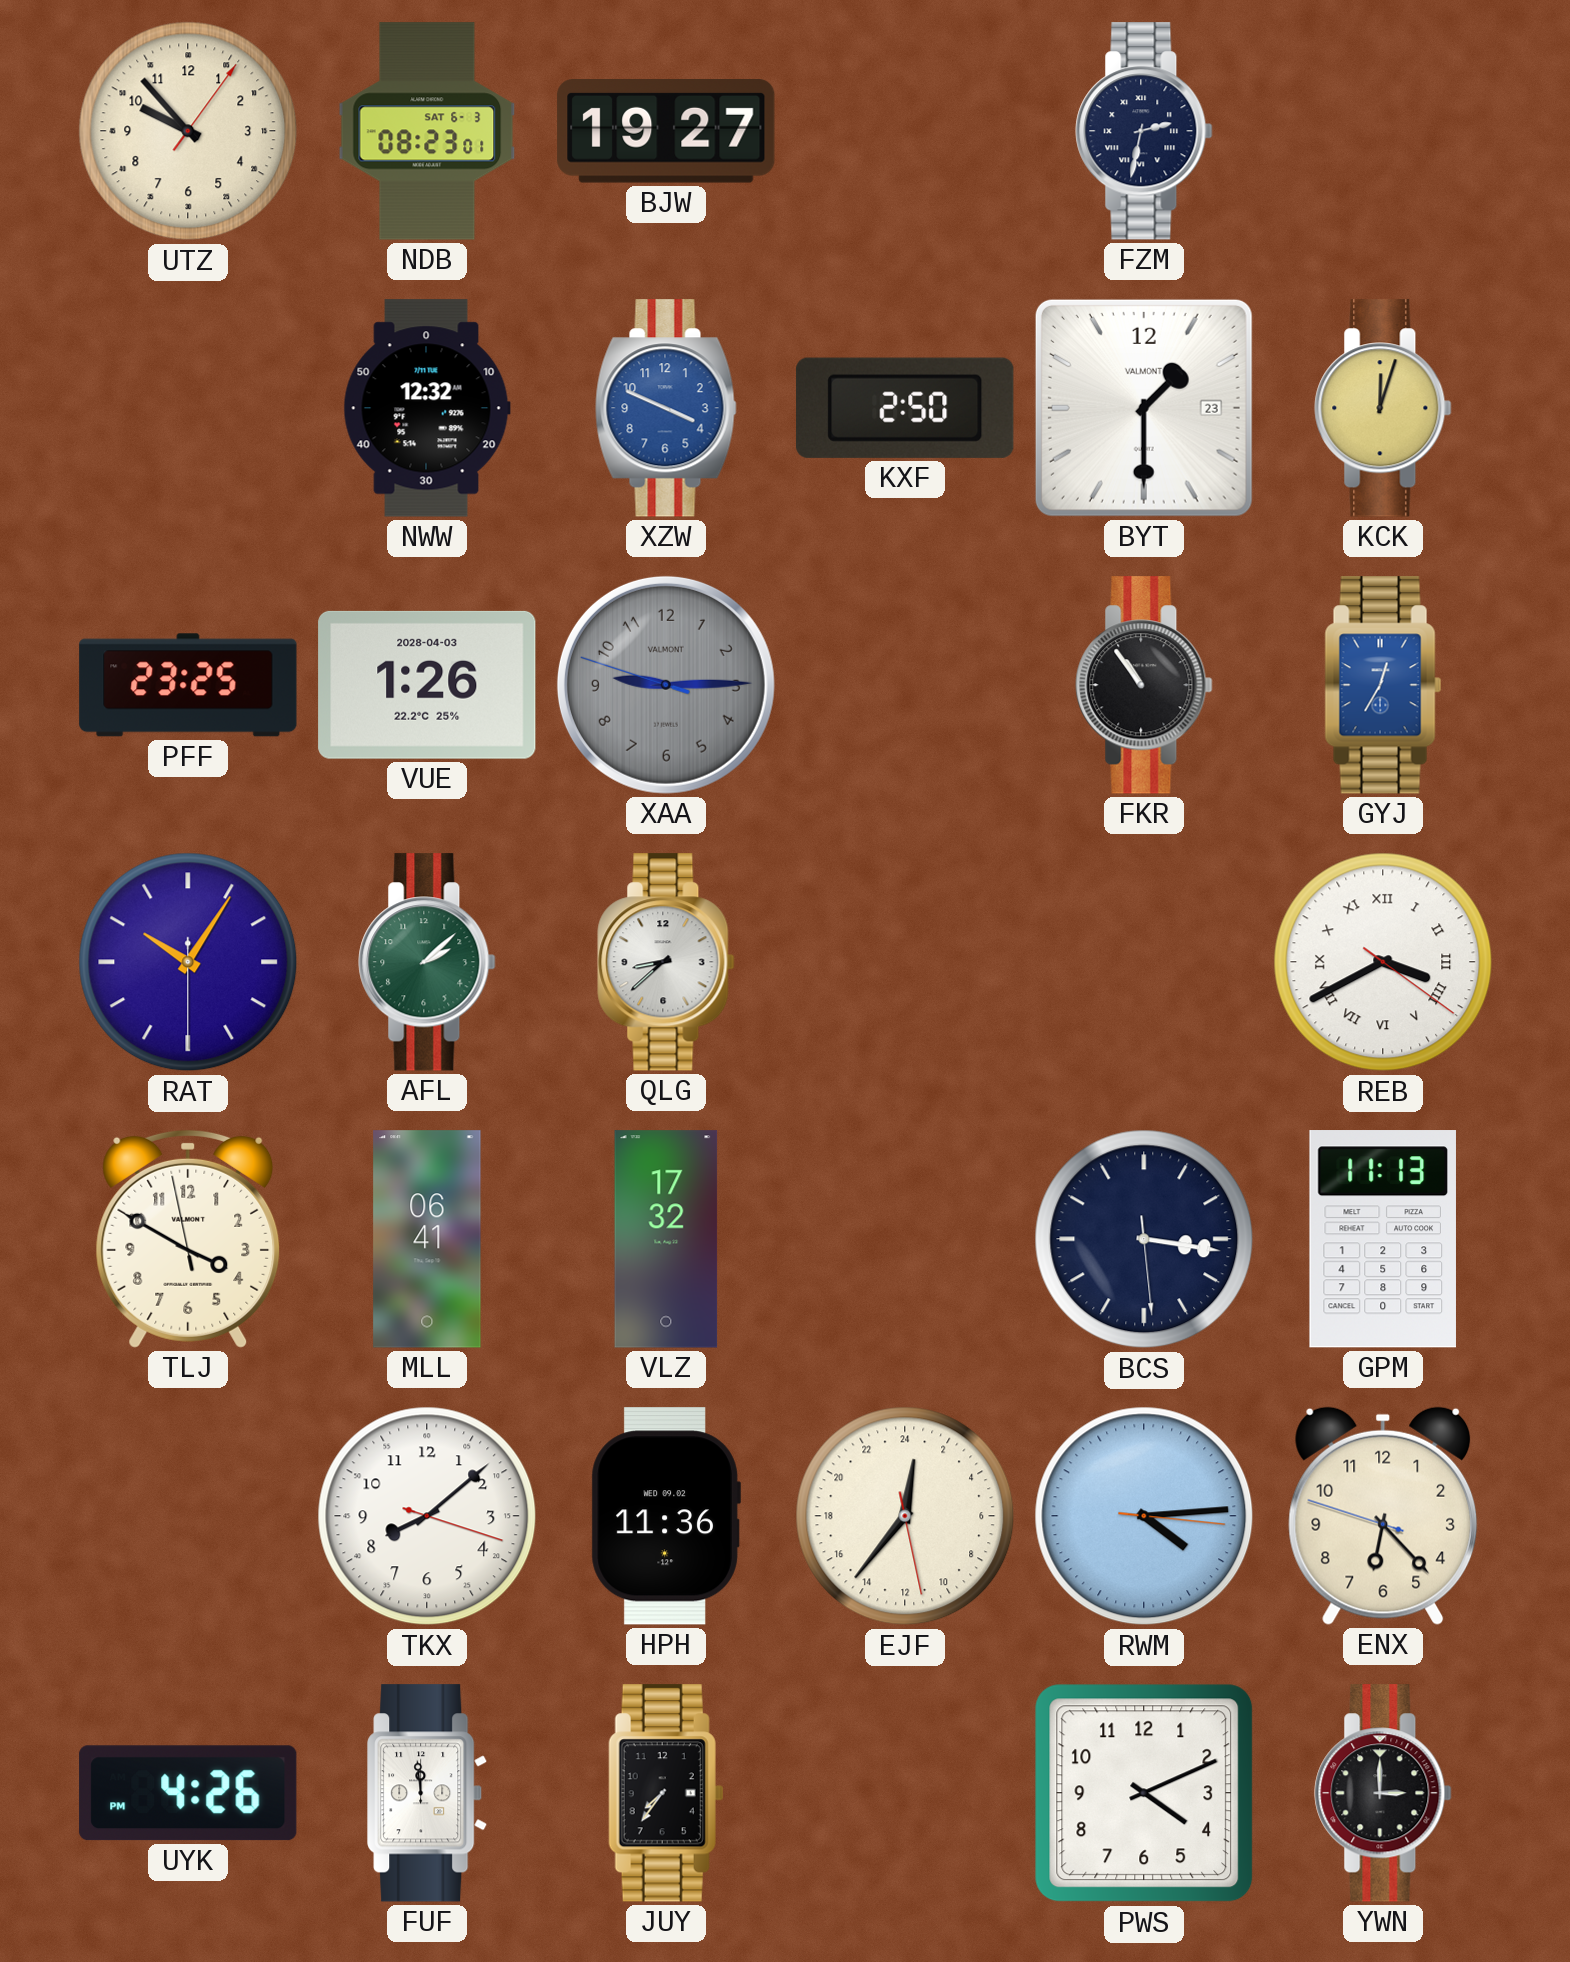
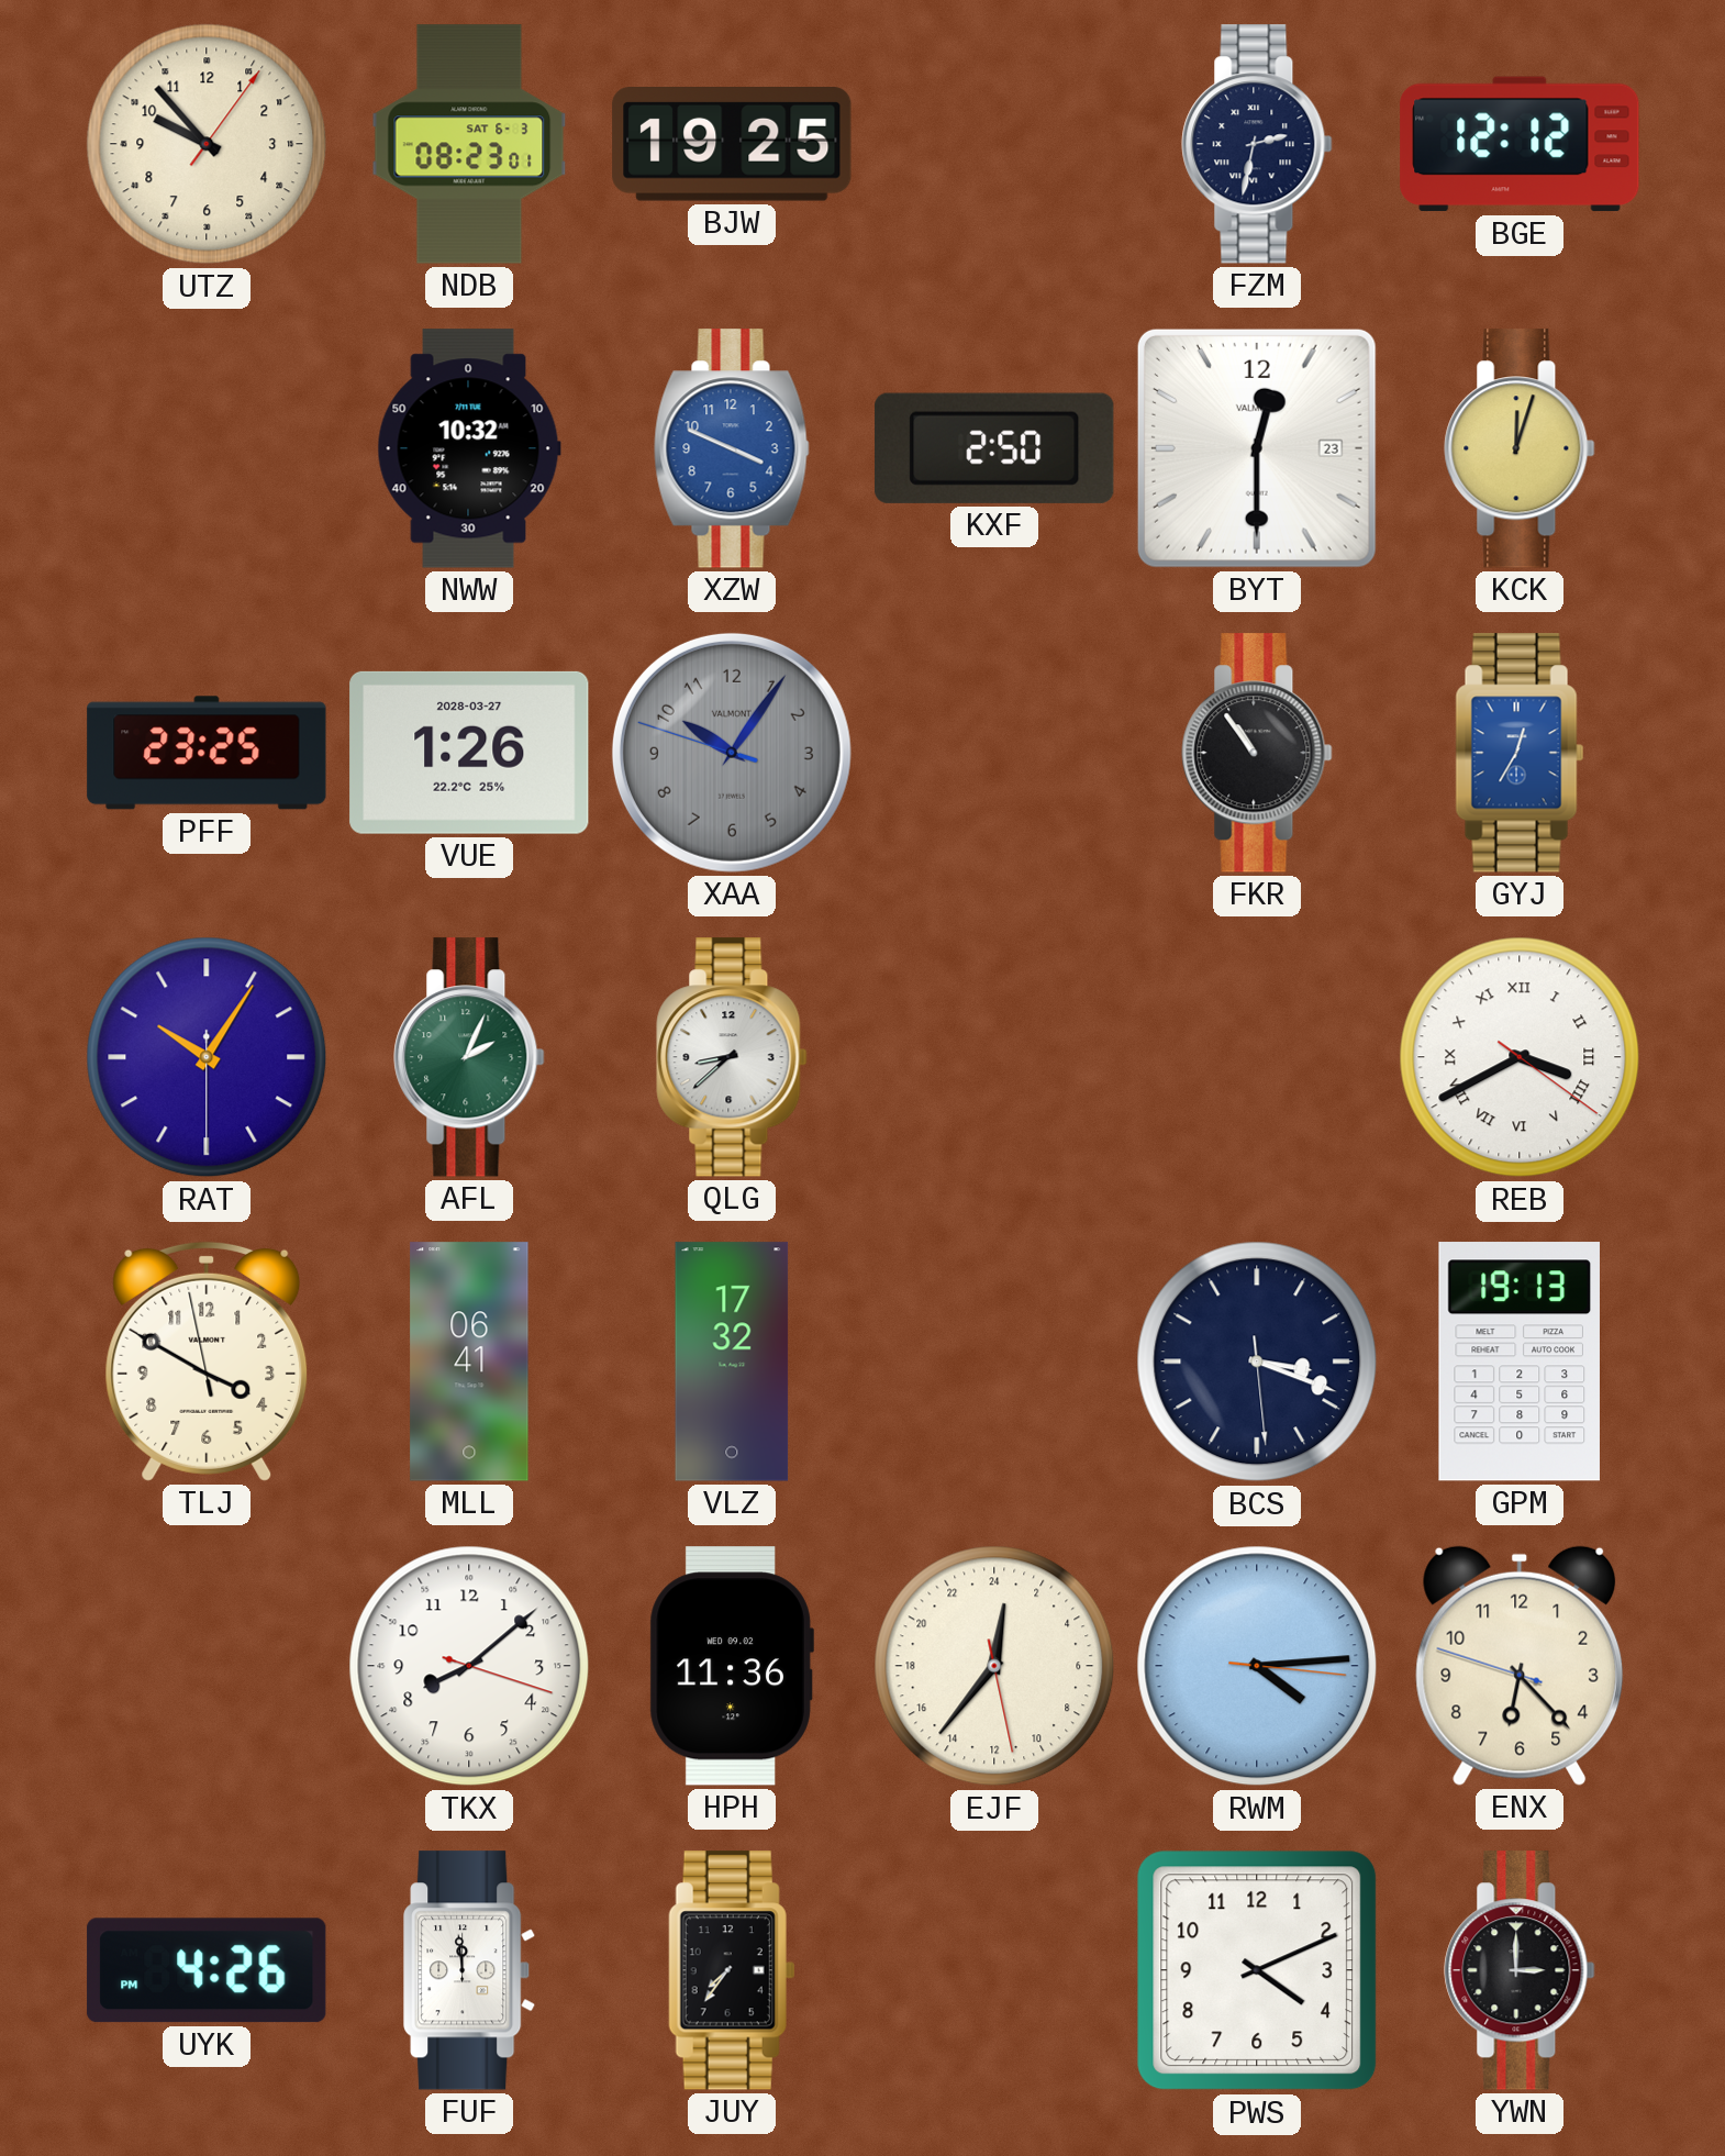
BJW: 19:27 -> 19:25
BGE: none -> 12:12
NWW: 12:32 -> 10:32
BYT: 1:30 -> 12:30
VUE date: 2028-04-03 -> 2028-03-27
XAA: 9:14 -> 10:05
AFL: 2:08 -> 2:04
BCS: 3:16 -> 3:18
GPM: 11:13 -> 19:13
